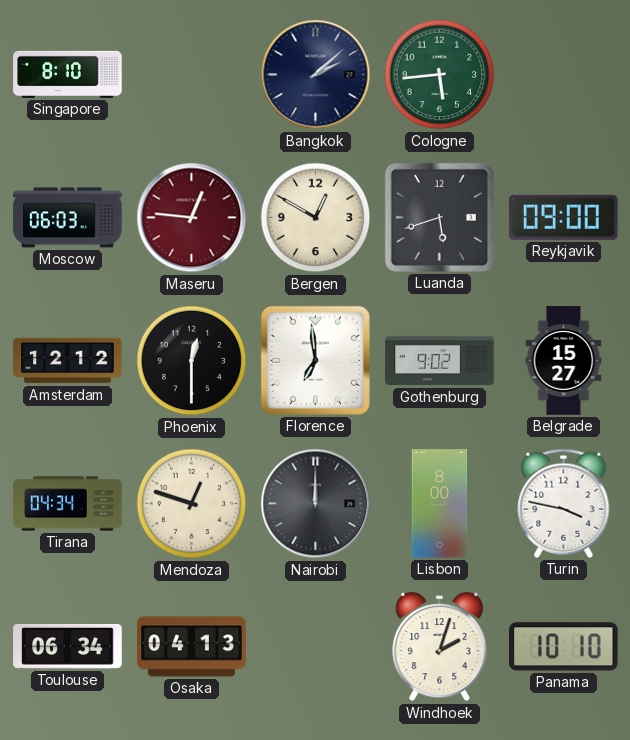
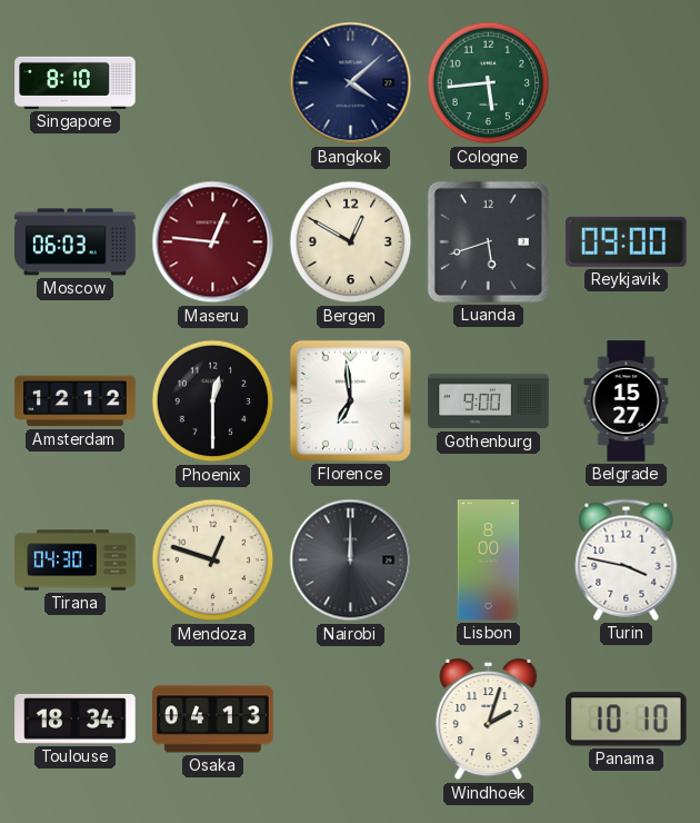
Bangkok: 2:08 -> 4:08
Gothenburg: 9:02 -> 9:00
Tirana: 04:34 -> 04:30
Toulouse: 06:34 -> 18:34
